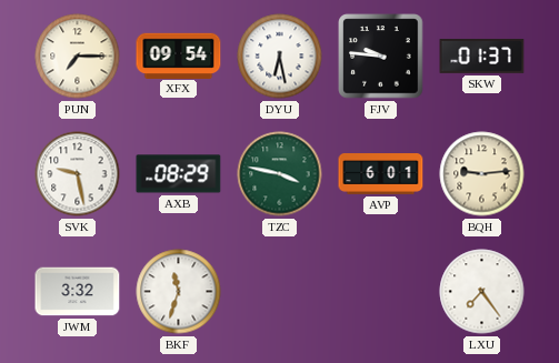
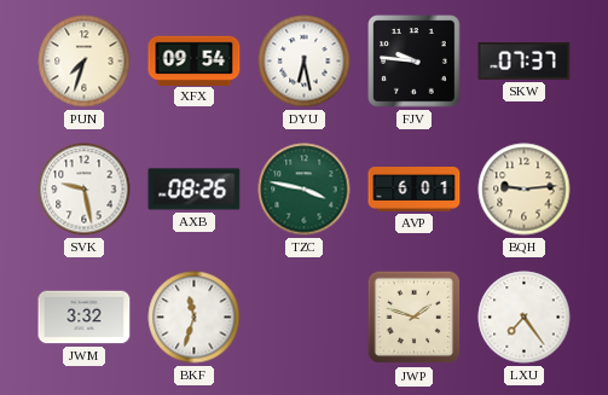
PUN: 7:15 -> 7:33
SKW: 01:37 -> 07:37
AXB: 08:29 -> 08:26
JWP: none -> 1:48
